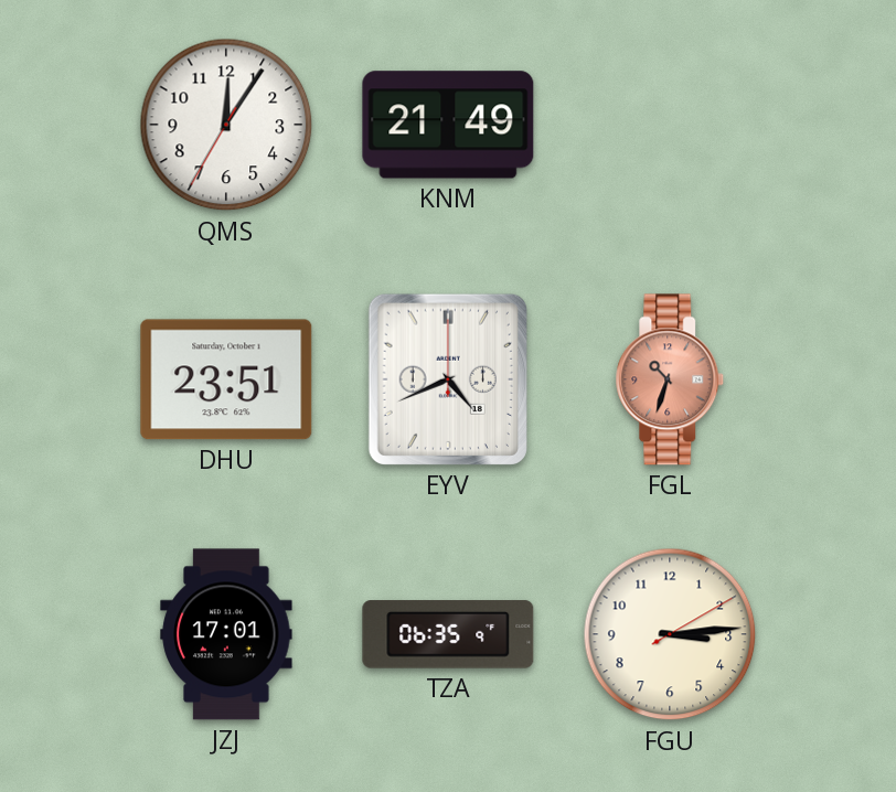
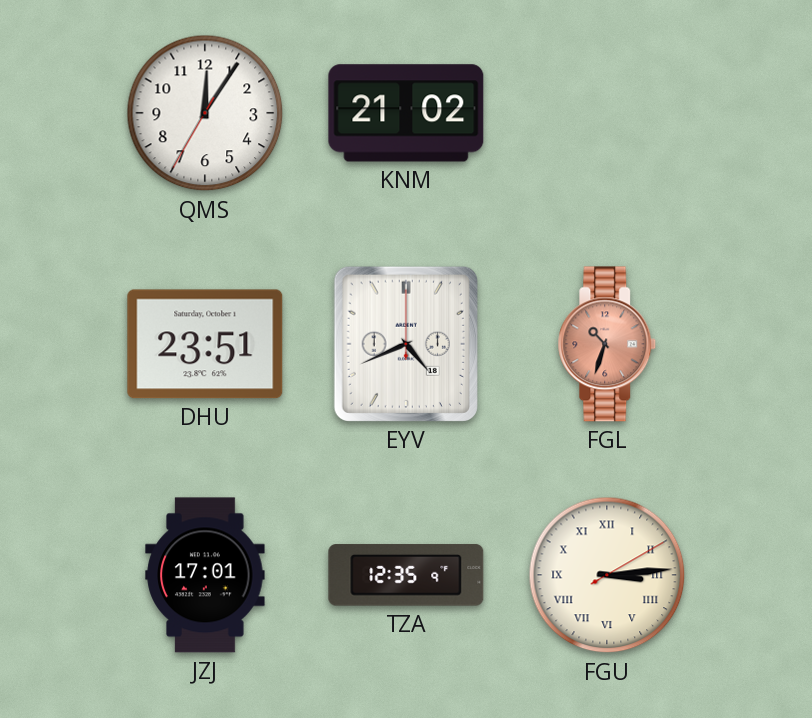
KNM: 21:49 -> 21:02
TZA: 06:35 -> 12:35
FGU numerals: Arabic -> Roman
